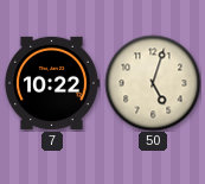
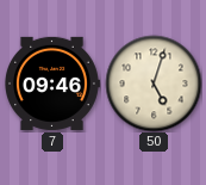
7: 10:22 -> 09:46
